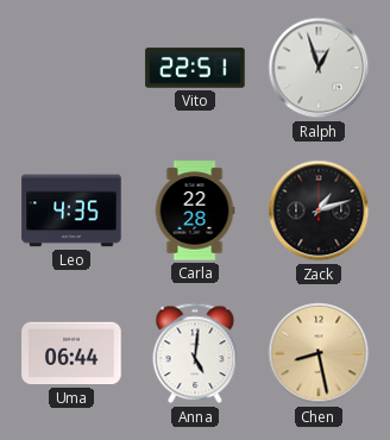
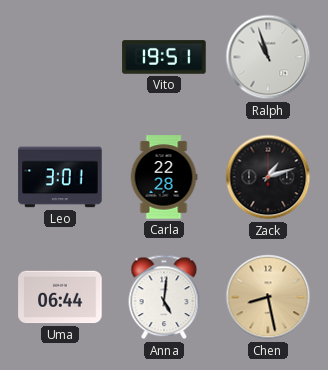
Vito: 22:51 -> 19:51
Ralph: 12:57 -> 10:57
Leo: 4:35 -> 3:01
